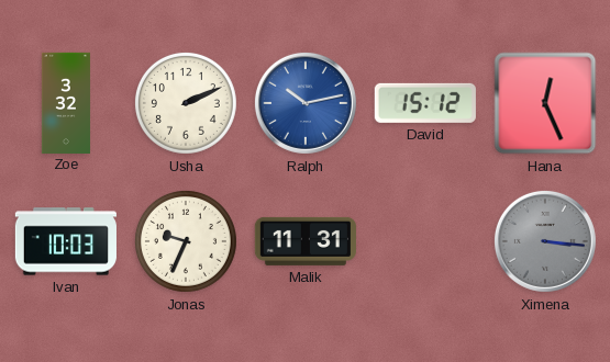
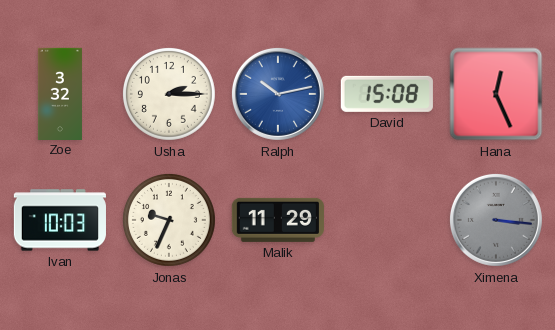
Usha: 2:11 -> 2:15
David: 15:12 -> 15:08
Malik: 11:31 -> 11:29
